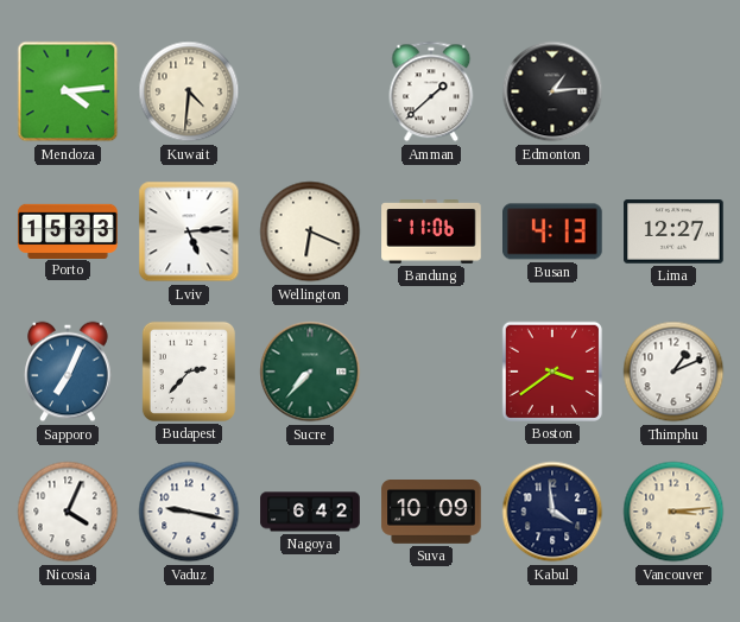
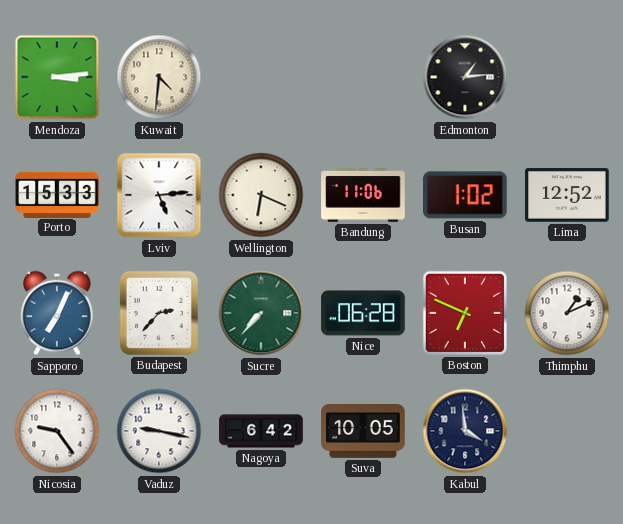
Mendoza: 4:14 -> 3:14
Amman: 1:38 -> none
Busan: 4:13 -> 1:02
Lima: 12:27 -> 12:52
Nice: none -> 06:28
Boston: 3:39 -> 6:49
Nicosia: 4:04 -> 9:24
Suva: 10:09 -> 10:05
Vancouver: 3:14 -> none
